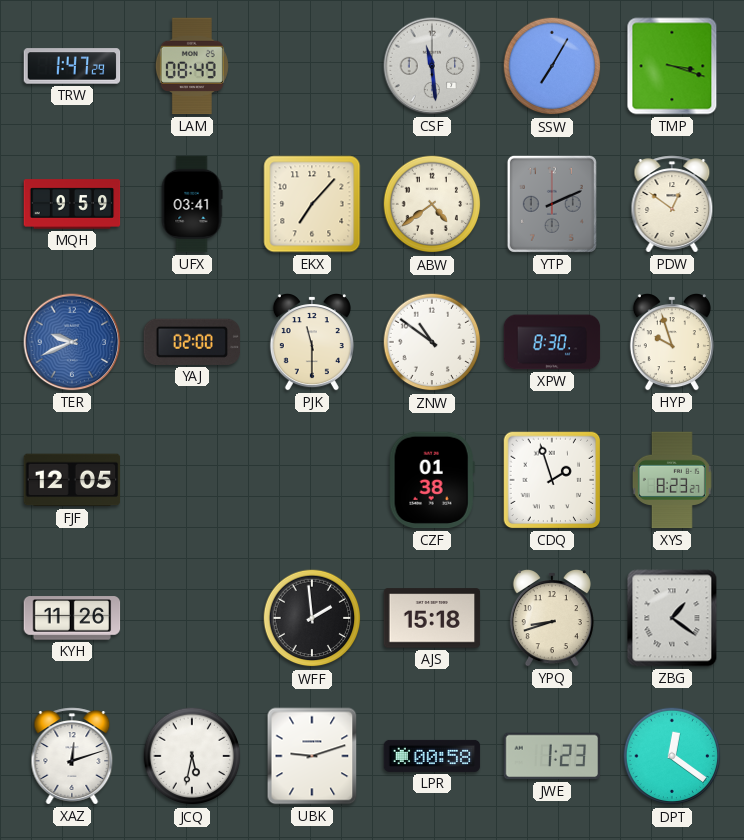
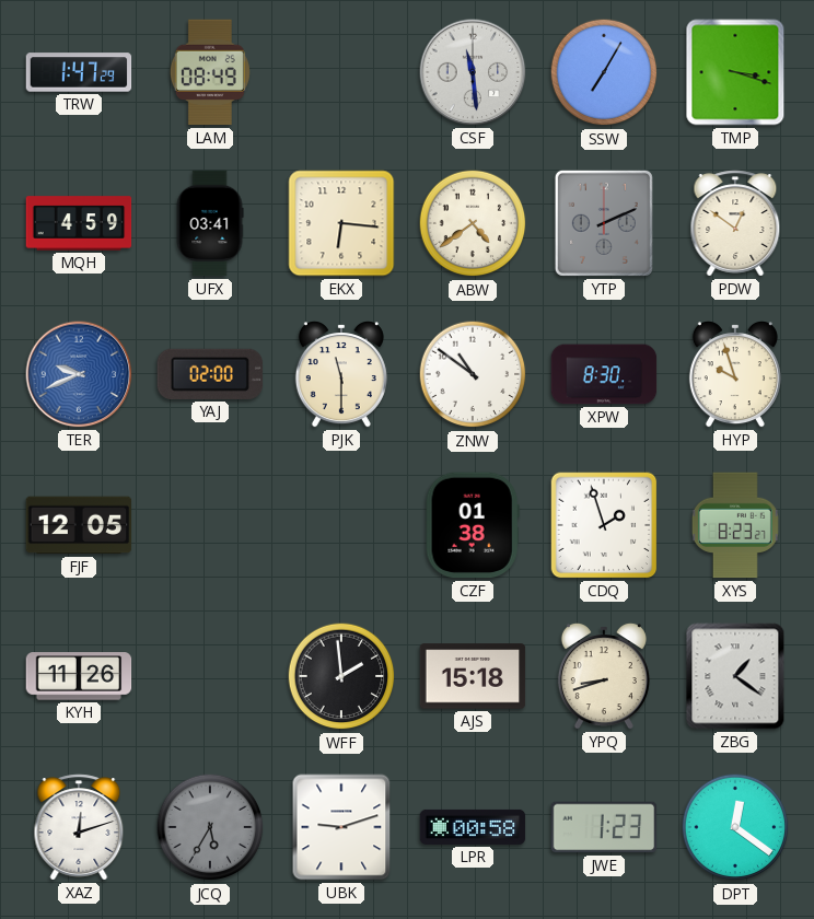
MQH: 9:59 -> 4:59
EKX: 7:07 -> 6:16
JCQ: 5:32 -> 5:35
JCQ dial: white -> grey
